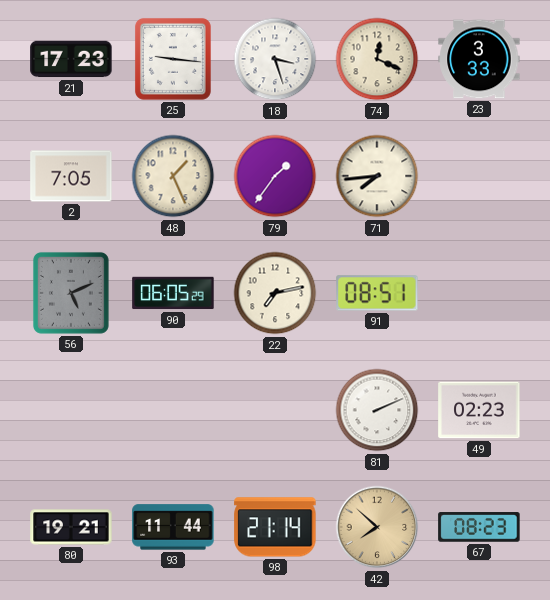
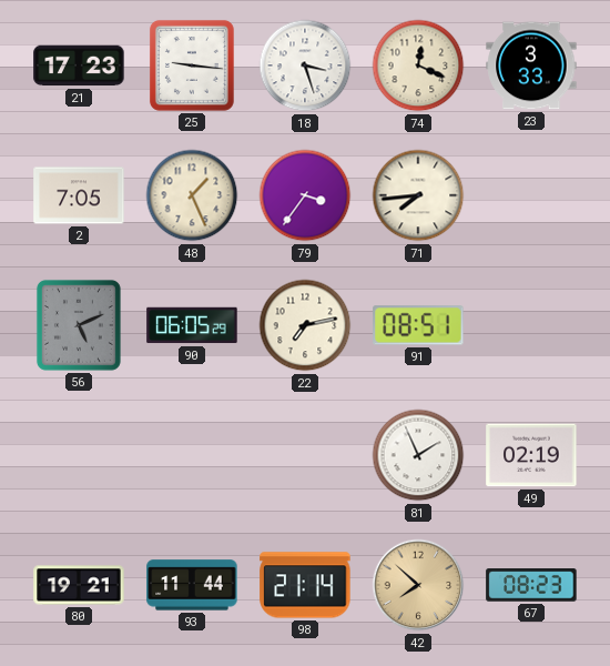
79: 1:36 -> 3:36
81: 2:11 -> 1:56
49: 02:23 -> 02:19
